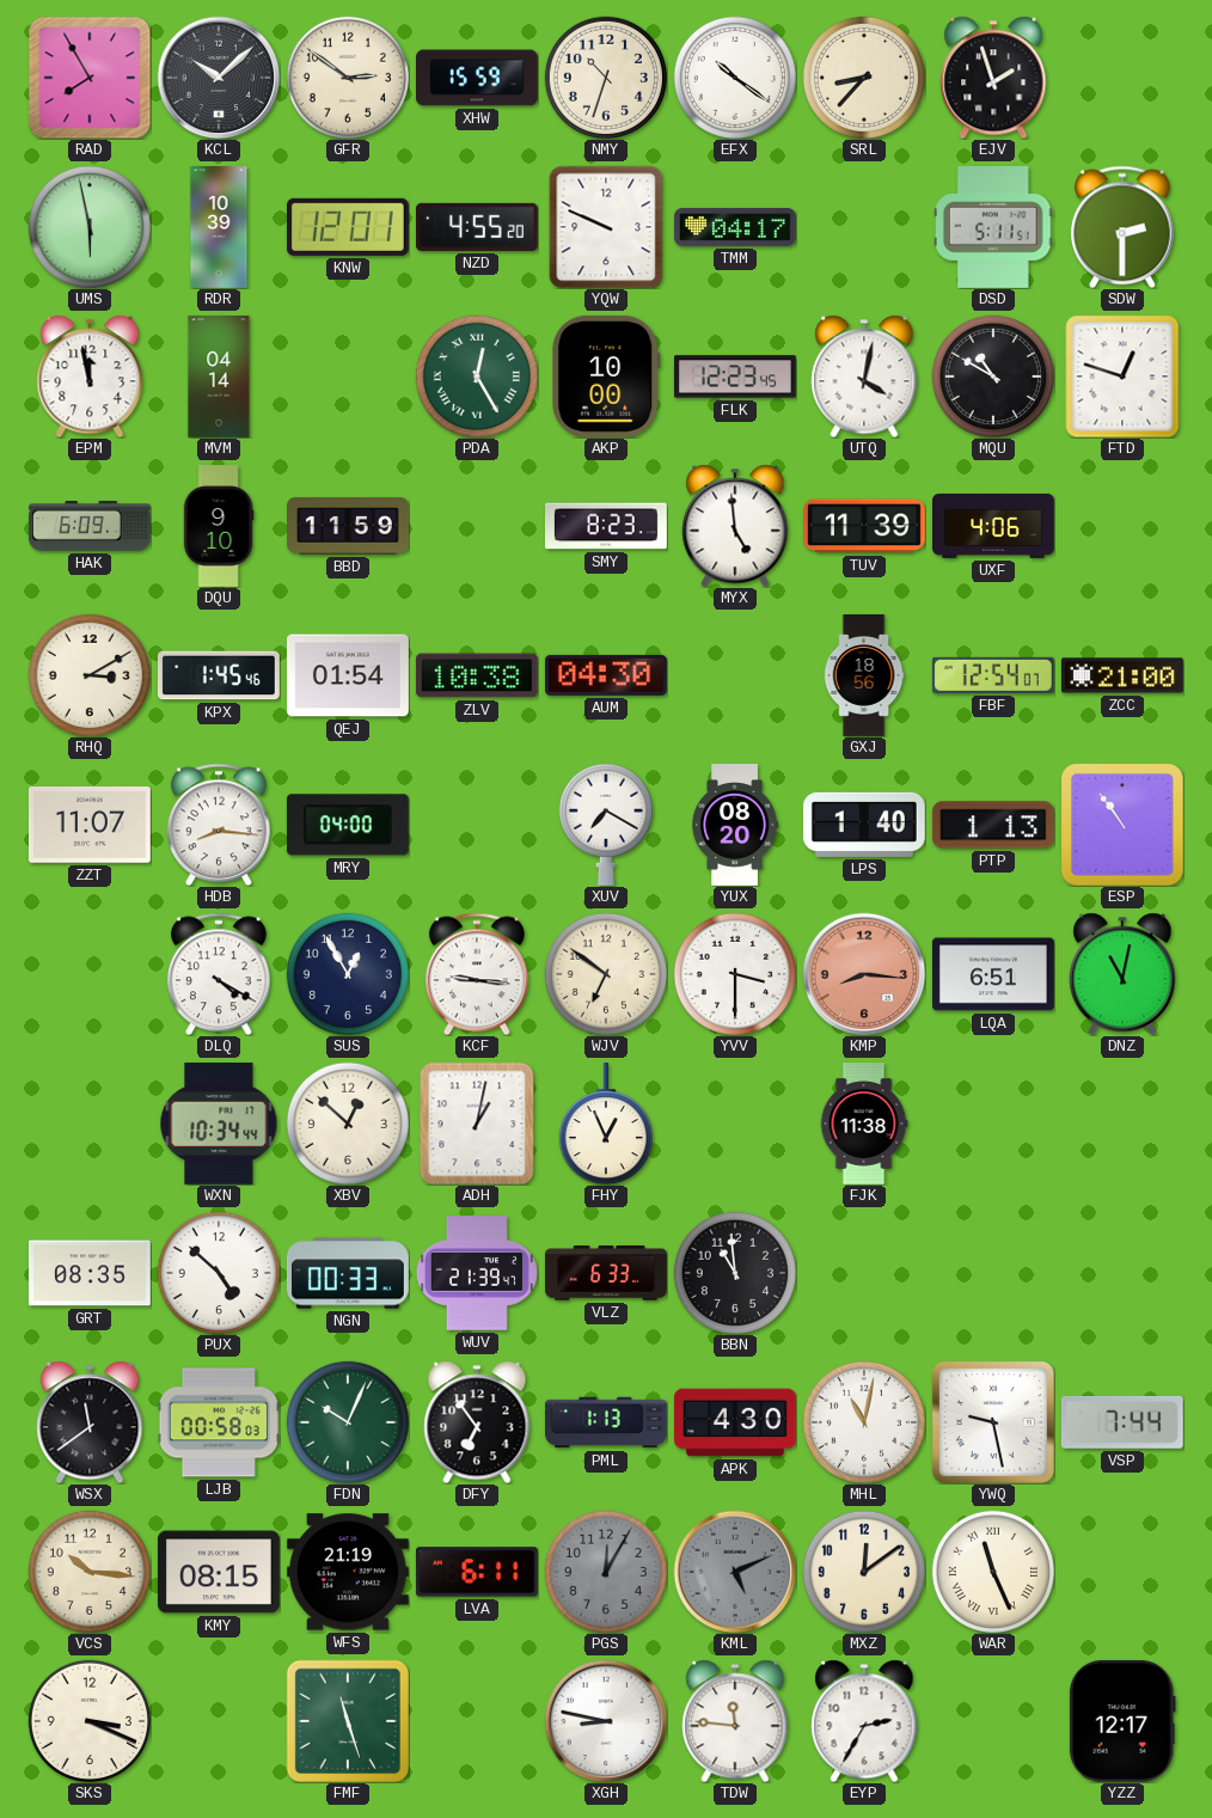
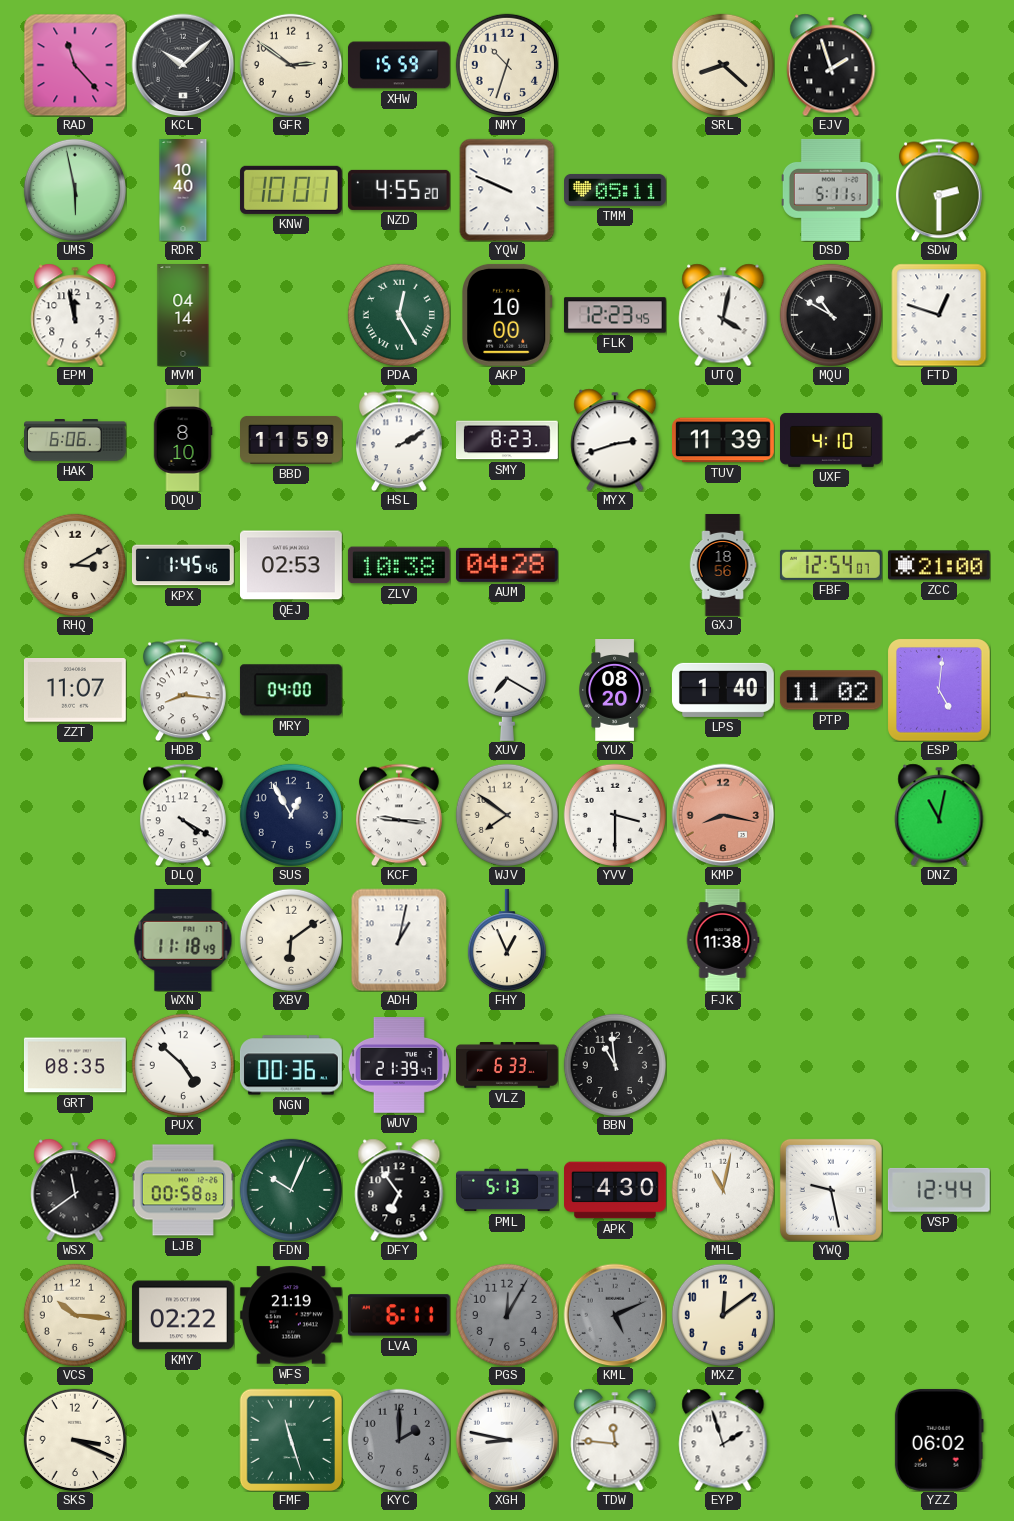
RAD: 7:55 -> 11:23
EFX: 10:21 -> none
SRL: 8:37 -> 8:22
RDR: 10:39 -> 10:40
KNW: 12:01 -> 10:01
TMM: 04:17 -> 05:11
HAK: 6:09 -> 6:06
DQU: 9:10 -> 8:10
HSL: none -> 2:10
MYX: 4:59 -> 2:42
UXF: 4:06 -> 4:10
QEJ: 01:54 -> 02:53
AUM: 04:30 -> 04:28
PTP: 1:13 -> 11:02
ESP: 10:54 -> 5:01
WJV: 6:51 -> 7:51
KMP: 8:16 -> 8:17
LQA: 6:51 -> none
WXN: 10:34 -> 11:18
XBV: 12:52 -> 6:09
NGN: 00:33 -> 00:36
PML: 1:13 -> 5:13
VSP: 7:44 -> 12:44
KMY: 08:15 -> 02:22
WAR: 11:26 -> none
KYC: none -> 2:00
EYP: 2:35 -> 1:57
YZZ: 12:17 -> 06:02
